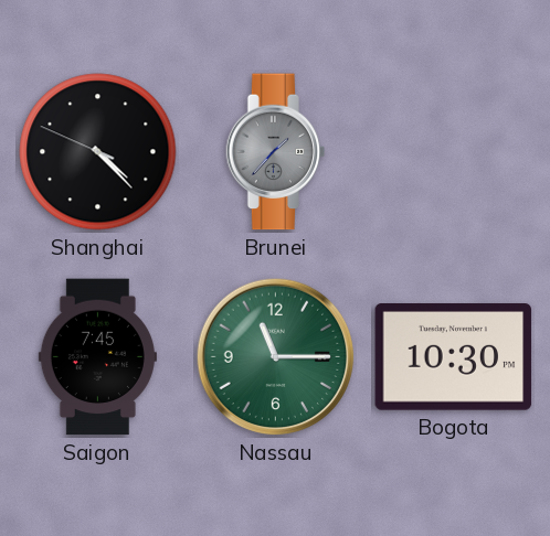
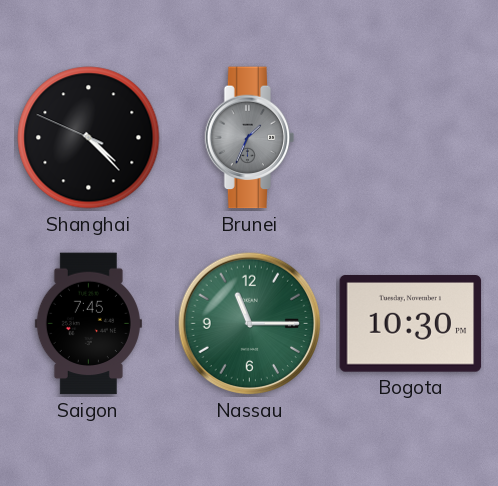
Brunei: 1:37 -> 1:34
